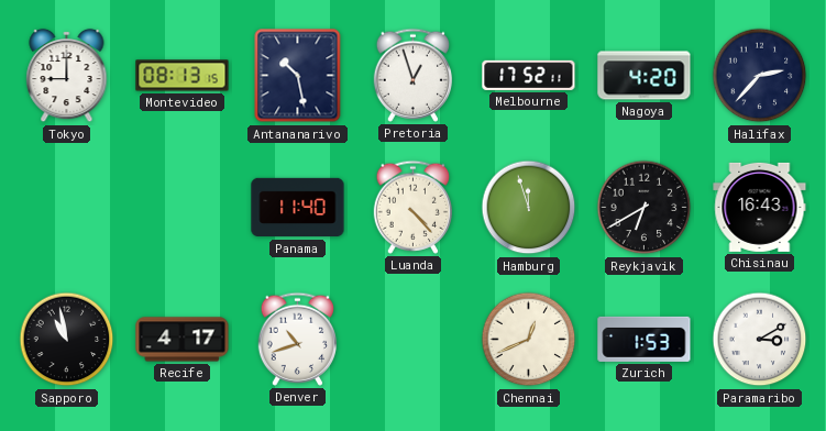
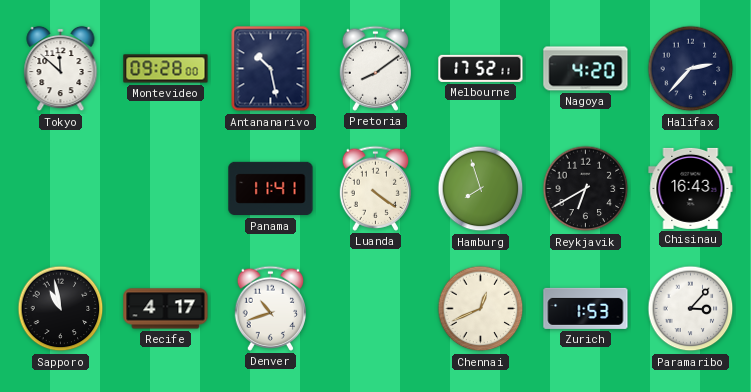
Tokyo: 9:00 -> 11:52
Montevideo: 08:13 -> 09:28
Pretoria: 12:57 -> 8:09
Panama: 11:40 -> 11:41
Luanda: 4:23 -> 4:21
Hamburg: 11:57 -> 7:57
Paramaribo: 3:10 -> 3:07
